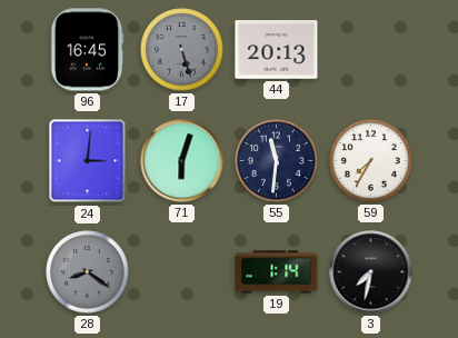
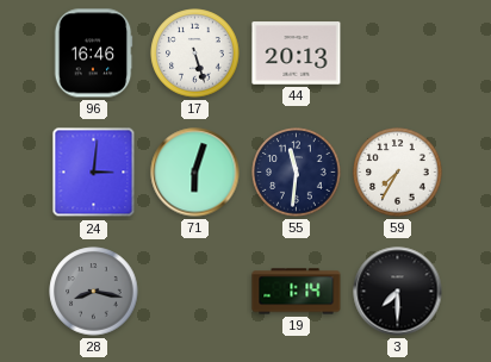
96: 16:45 -> 16:46
17 dial: grey -> white
28: 8:21 -> 8:17
3: 7:32 -> 7:30
